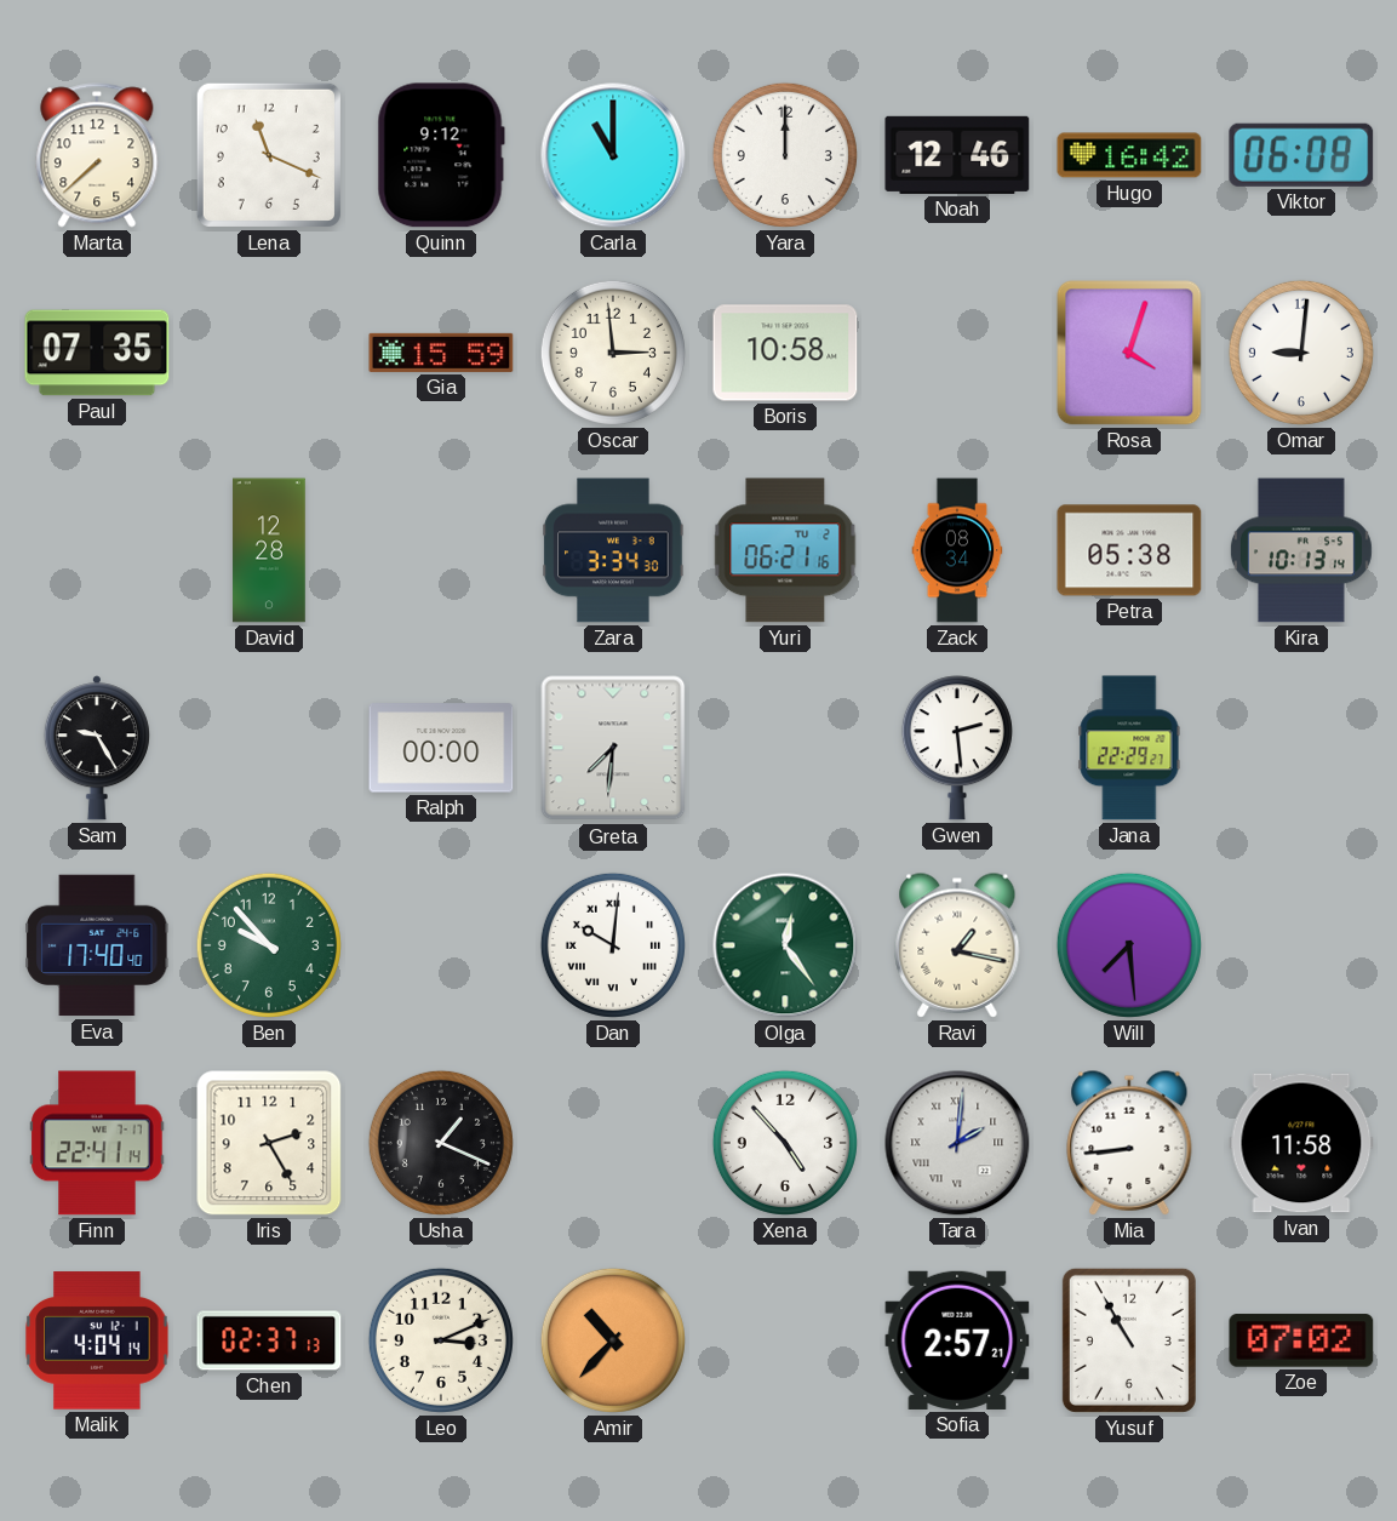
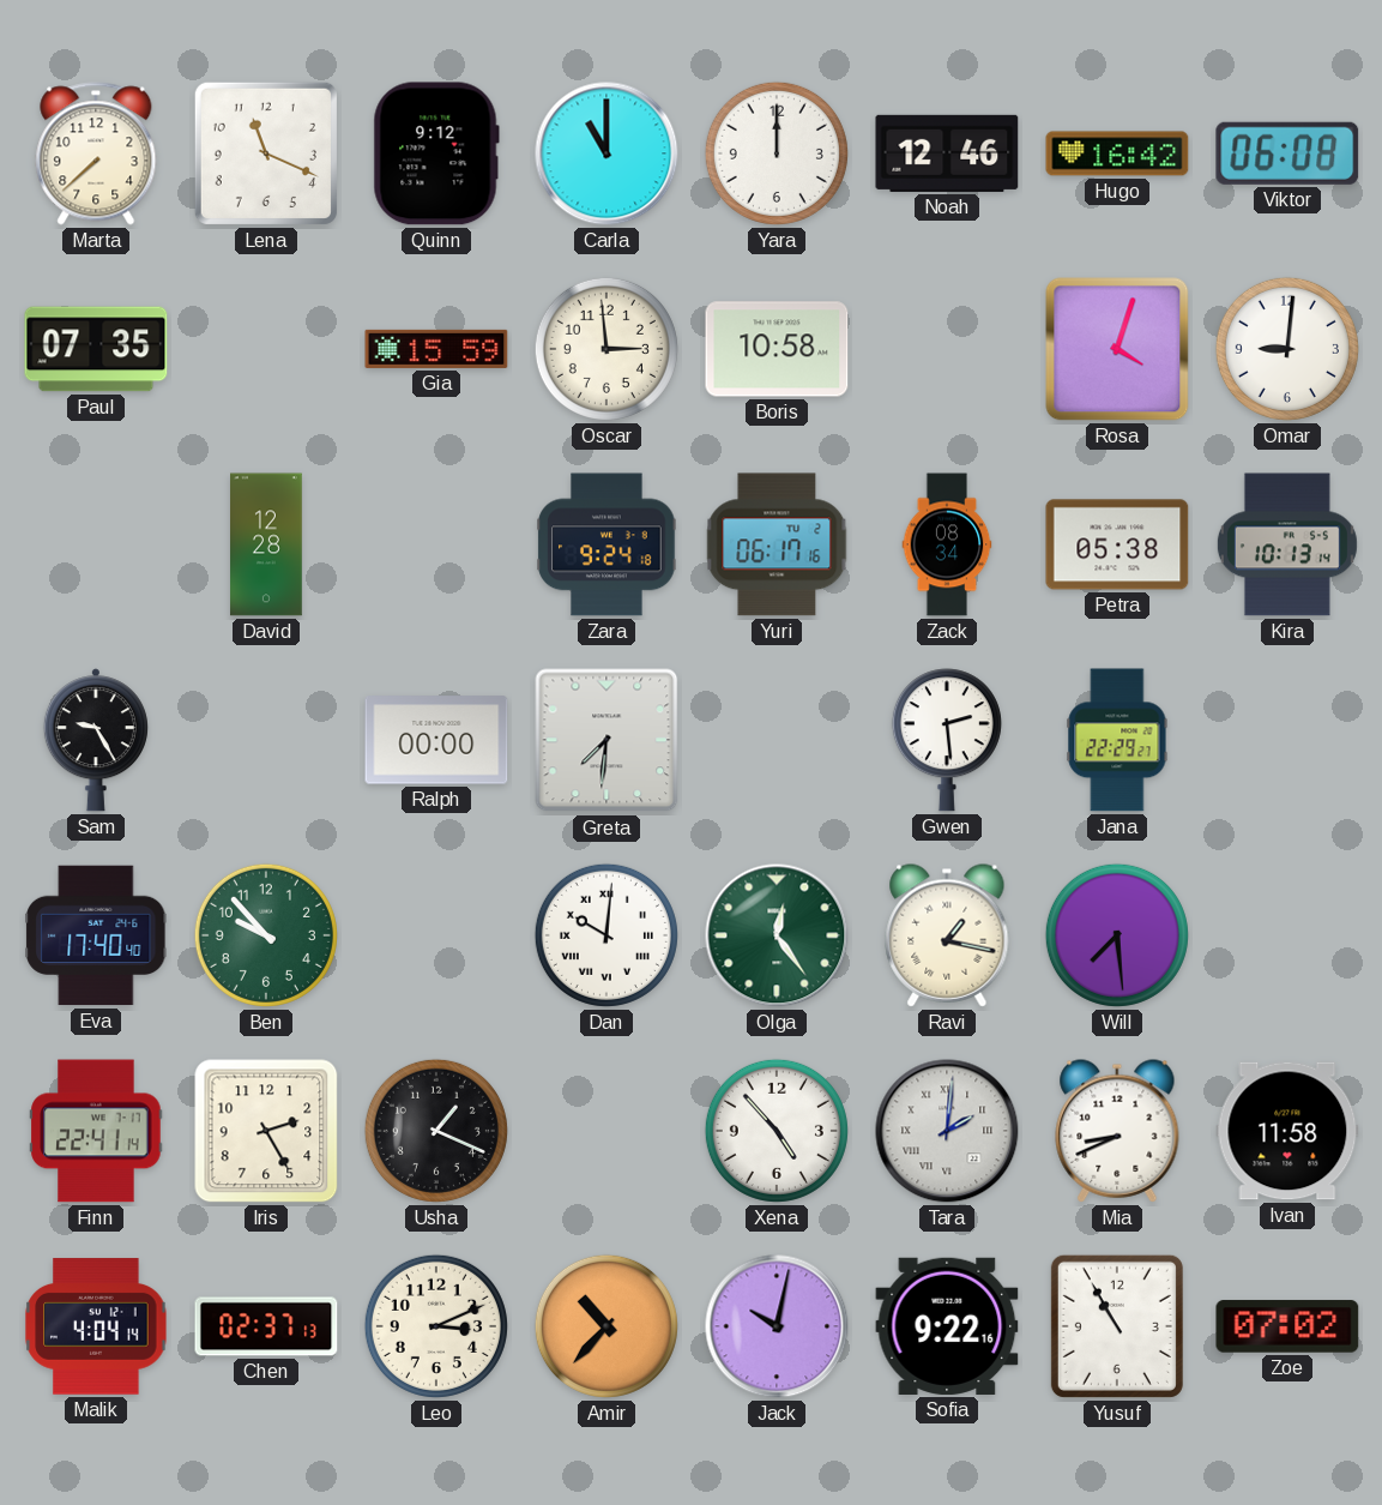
Zara: 3:34 -> 9:24
Yuri: 06:21 -> 06:17
Mia: 8:44 -> 8:41
Jack: none -> 10:02
Sofia: 2:57 -> 9:22
